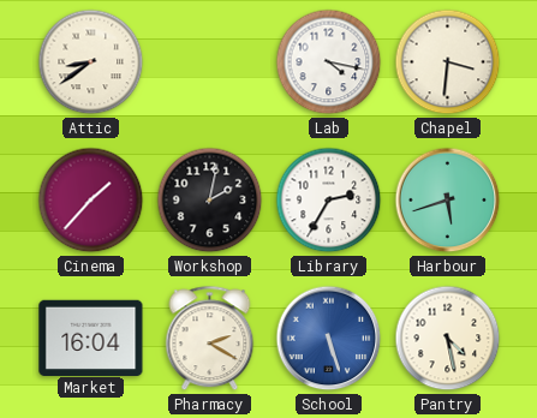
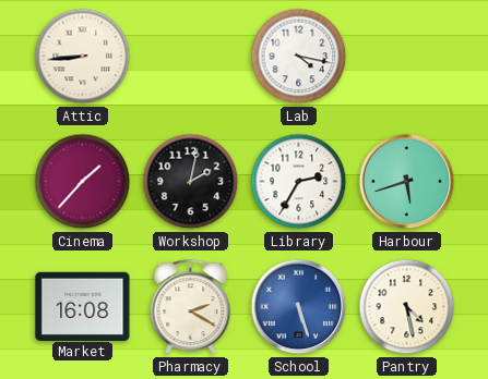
Attic: 8:39 -> 8:44
Chapel: 3:31 -> none
Market: 16:04 -> 16:08
